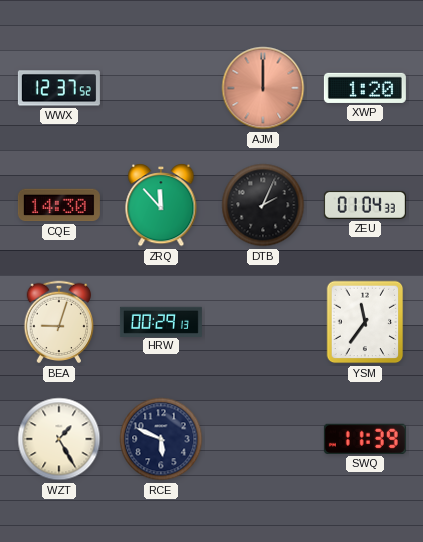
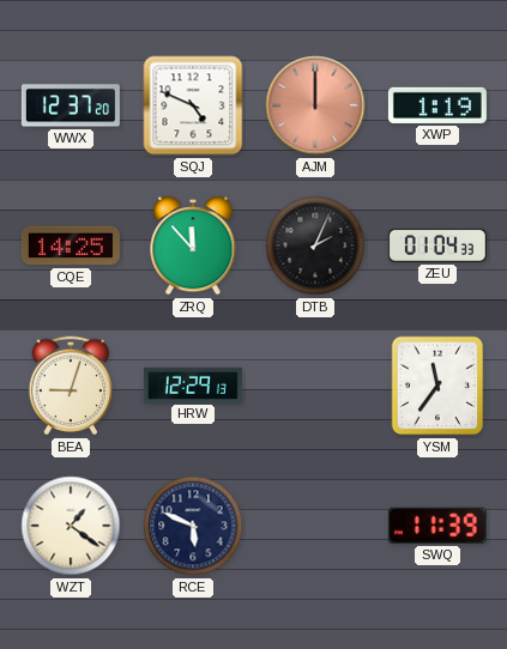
WWX: 12:37:52 -> 12:37:20
SQJ: none -> 4:49
XWP: 1:20 -> 1:19
CQE: 14:30 -> 14:25
HRW: 00:29 -> 12:29
WZT: 1:25 -> 1:21
